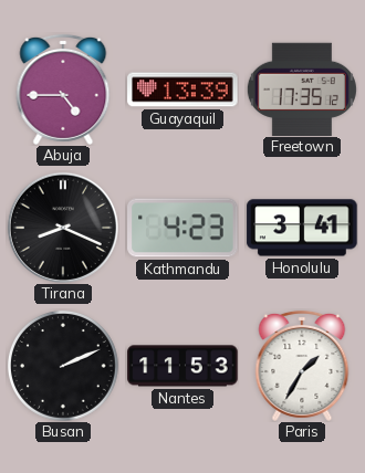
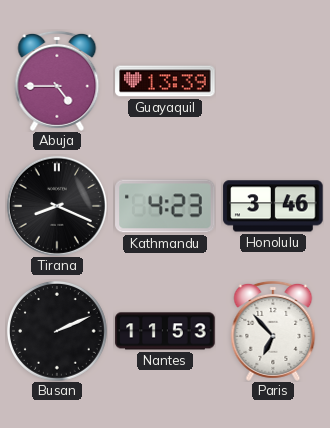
Freetown: 17:35 -> none
Honolulu: 3:41 -> 3:46
Paris: 1:35 -> 6:53
